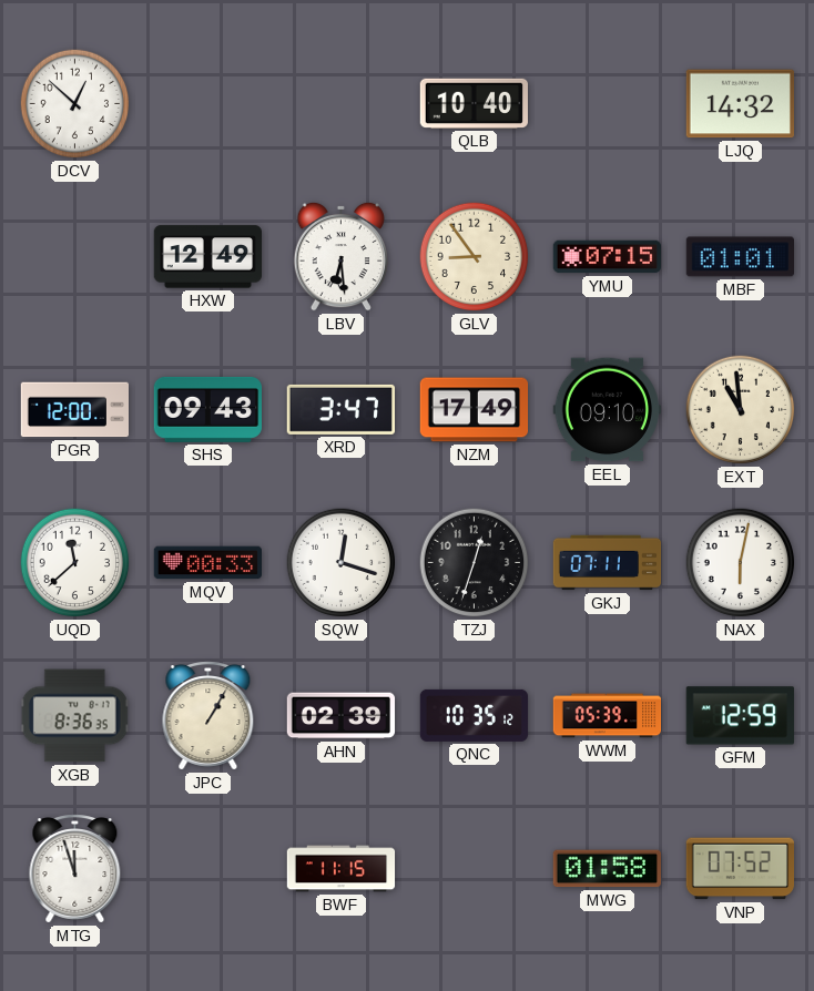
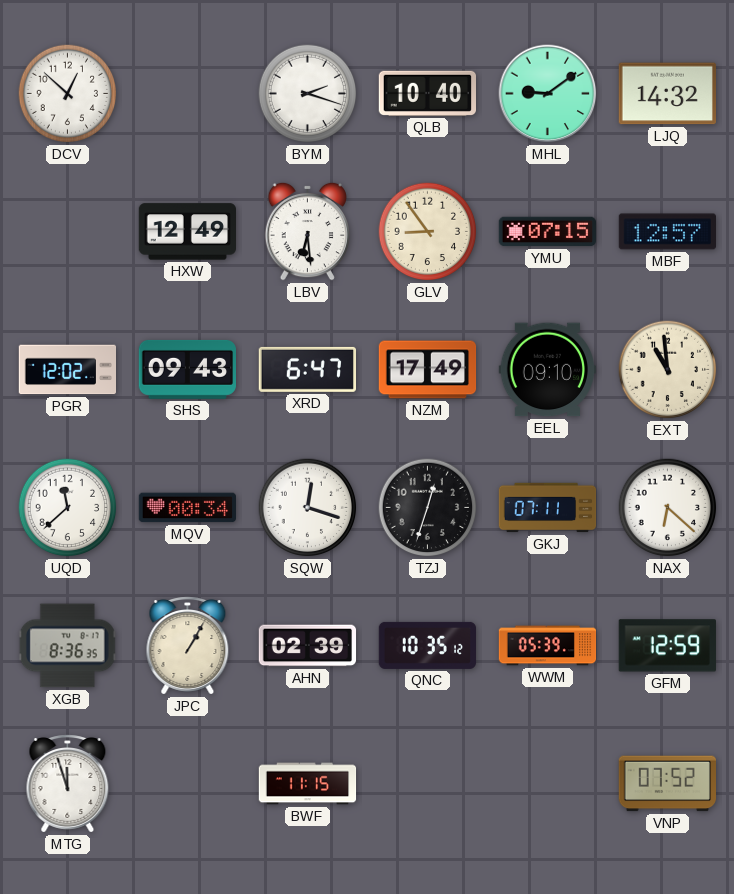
BYM: none -> 2:18
MHL: none -> 9:09
MBF: 01:01 -> 12:57
PGR: 12:00 -> 12:02
XRD: 3:47 -> 6:47
MQV: 00:33 -> 00:34
NAX: 6:02 -> 6:22
MWG: 01:58 -> none
